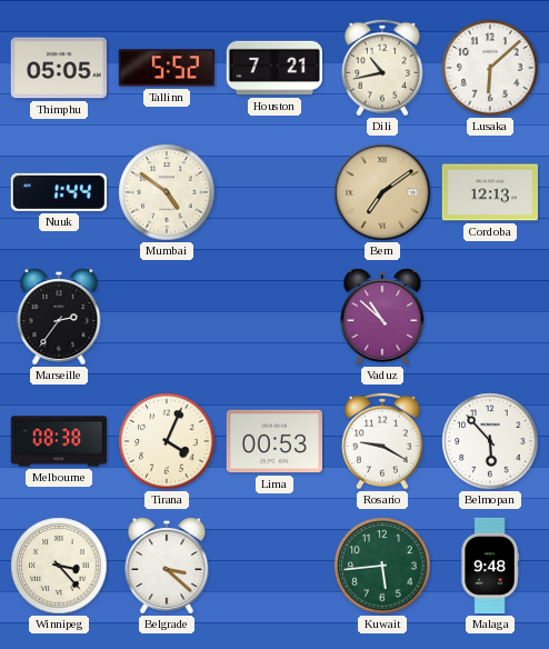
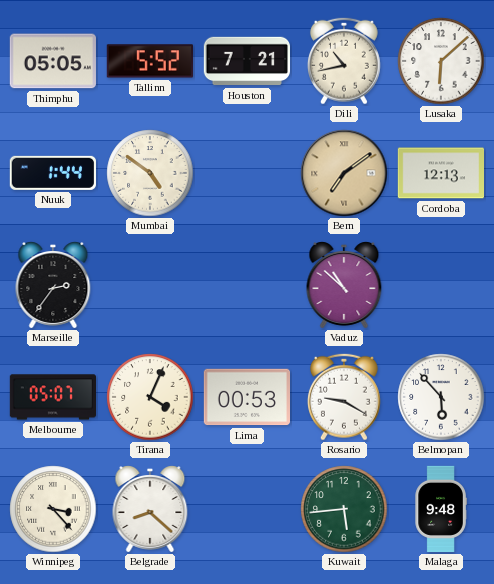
Melbourne: 08:38 -> 05:07
Belgrade: 3:22 -> 8:22
